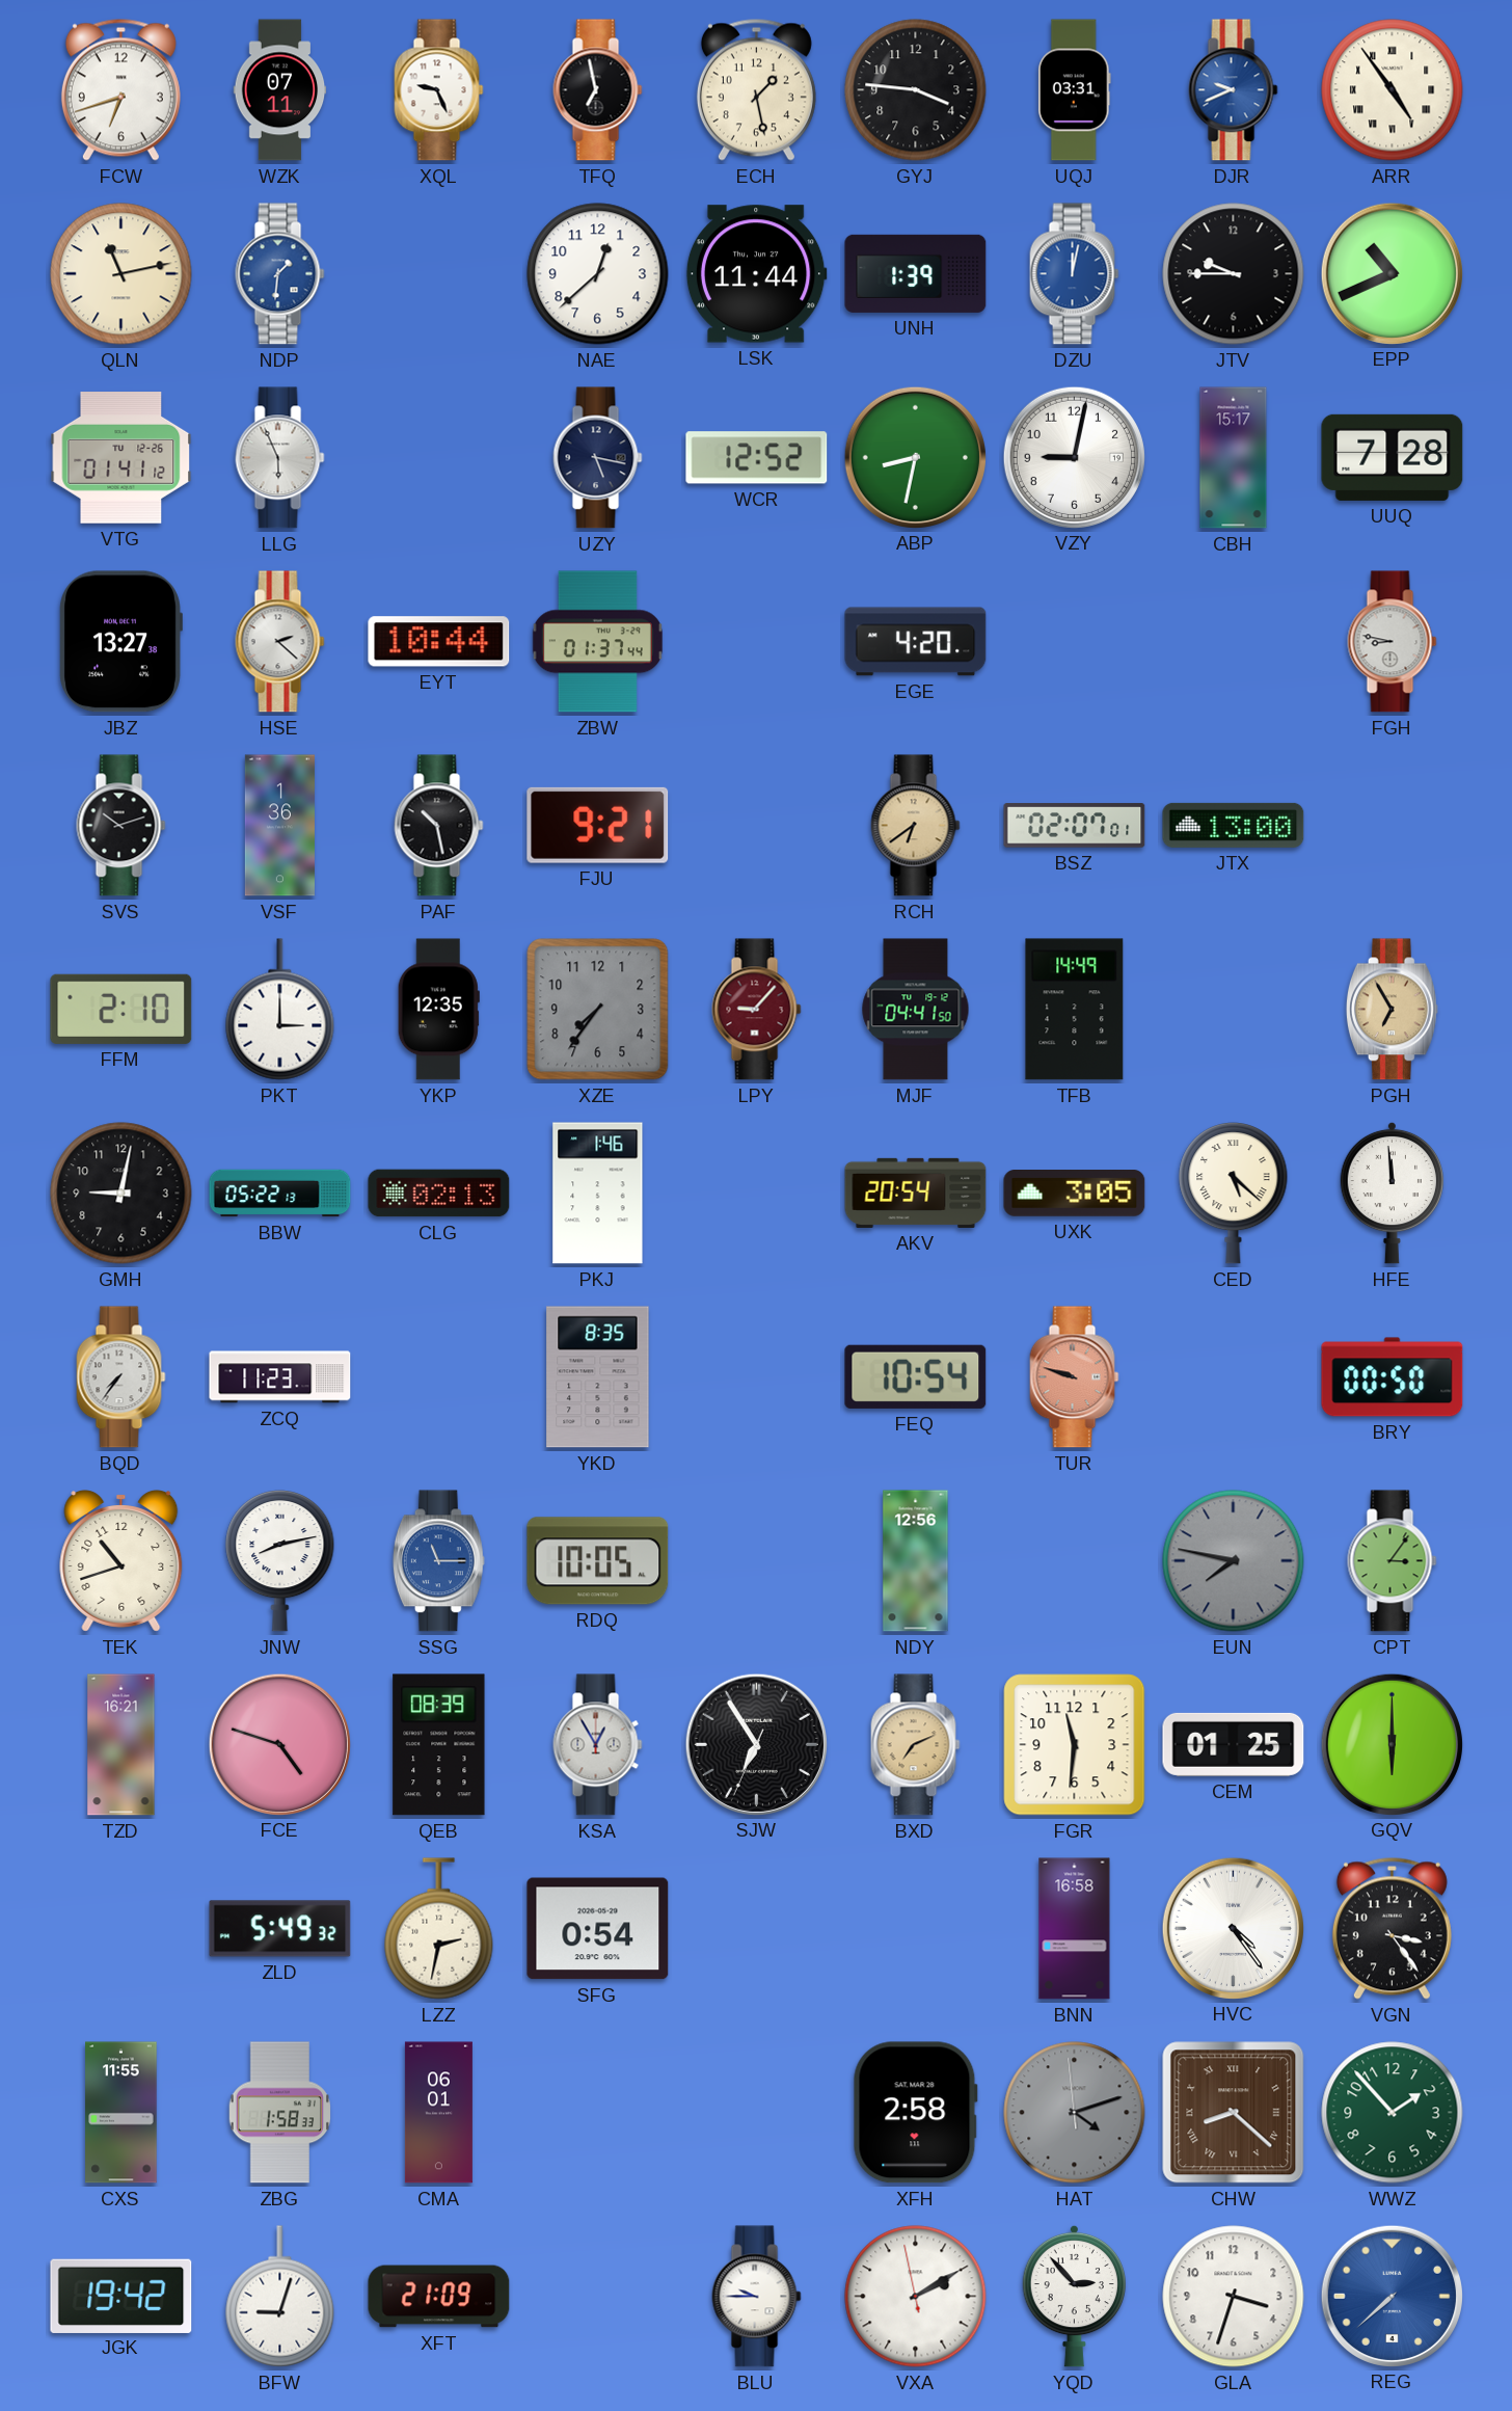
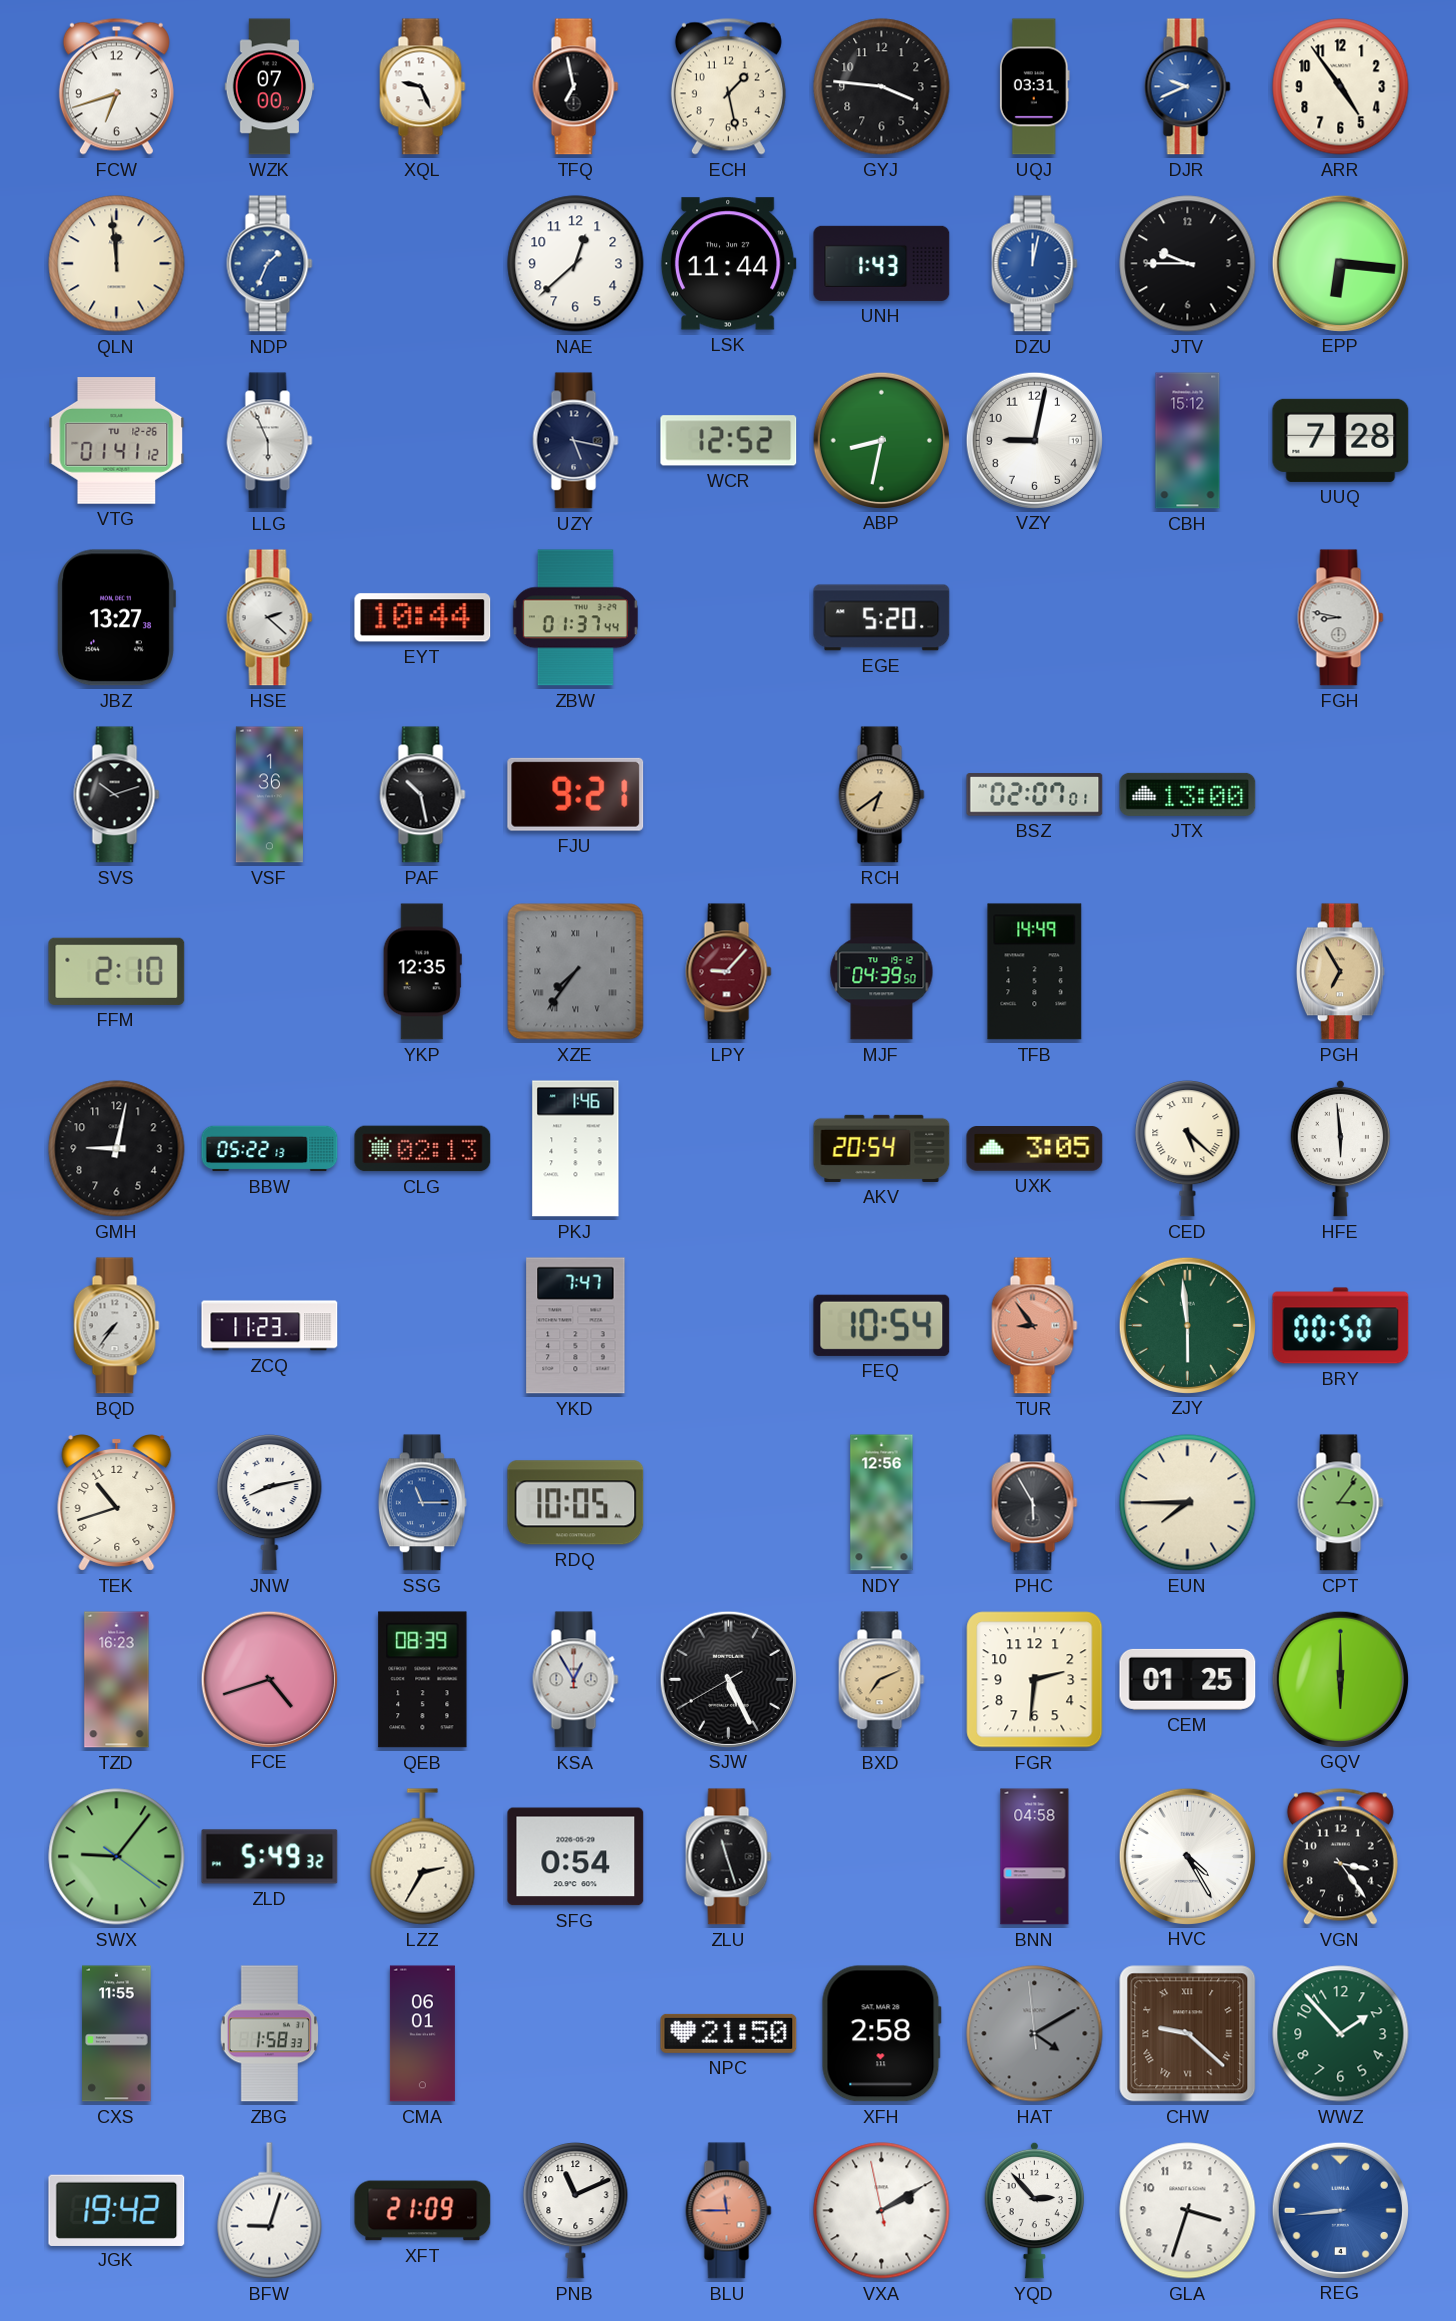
WZK: 07:11 -> 07:00
ARR numerals: Roman -> Arabic
QLN: 11:13 -> 11:59
NDP: 1:31 -> 1:34
UNH: 1:39 -> 1:43
EPP: 10:41 -> 6:16
CBH: 15:17 -> 15:12
EGE: 4:20 -> 5:20
PKT: 3:00 -> none
XZE numerals: Arabic -> Roman
MJF: 04:41 -> 04:39
HFE: 11:59 -> 5:59
YKD: 8:35 -> 7:47
TUR: 9:48 -> 8:54
ZJY: none -> 5:59
PHC: none -> 5:55
EUN: 7:47 -> 7:45
EUN dial: grey -> cream
TZD: 16:21 -> 16:23
FCE: 4:48 -> 4:42
SJW: 6:54 -> 5:25
FGR: 11:31 -> 2:31
SWX: none -> 9:06
LZZ: 2:32 -> 2:35
ZLU: none -> 11:27
BNN: 16:58 -> 04:58
HVC: 4:24 -> 4:25
NPC: none -> 21:50
HAT: 4:11 -> 4:09
CHW: 8:22 -> 9:22
PNB: none -> 11:11
BLU: 9:45 -> 11:45
BLU dial: white -> salmon
REG: 7:38 -> 8:44
